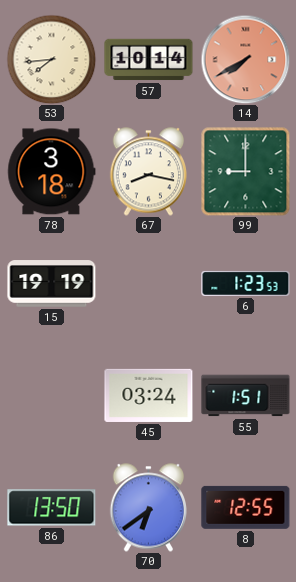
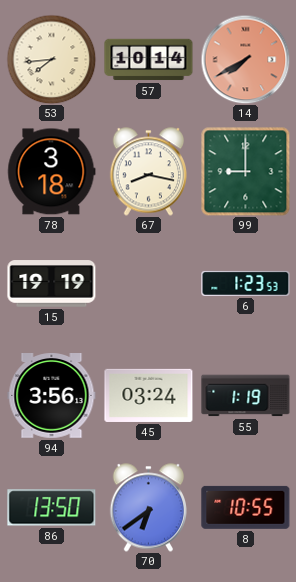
94: none -> 3:56
55: 1:51 -> 1:19
8: 12:55 -> 10:55
